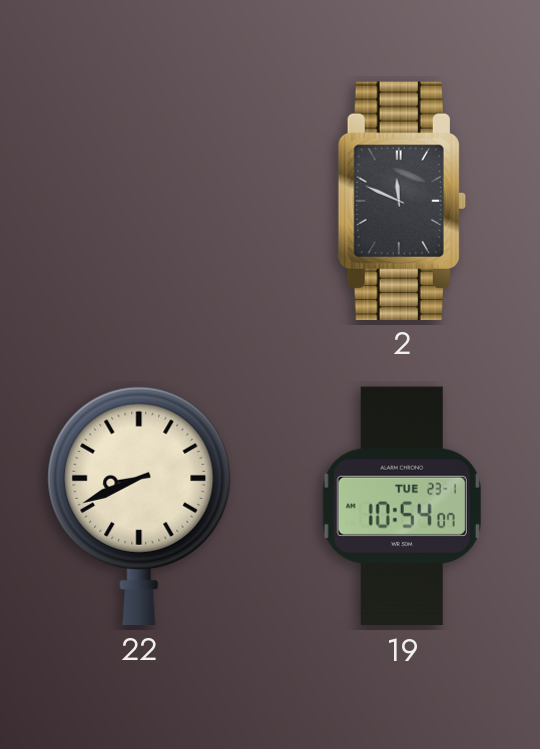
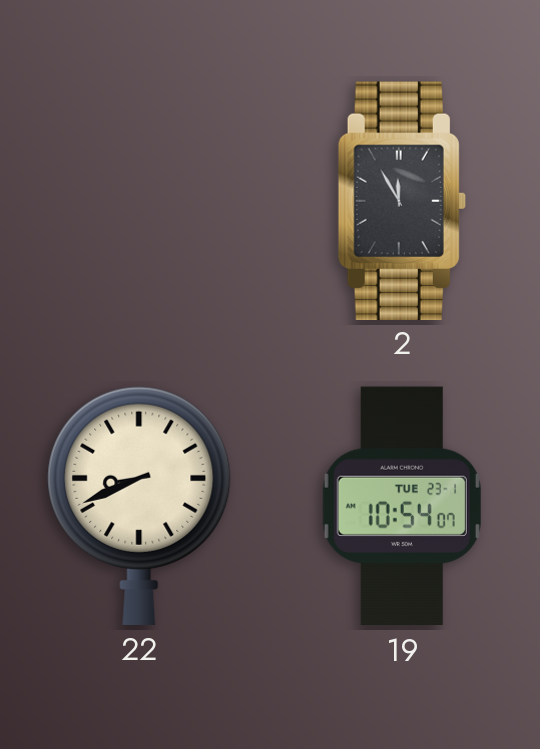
2: 11:49 -> 11:55
